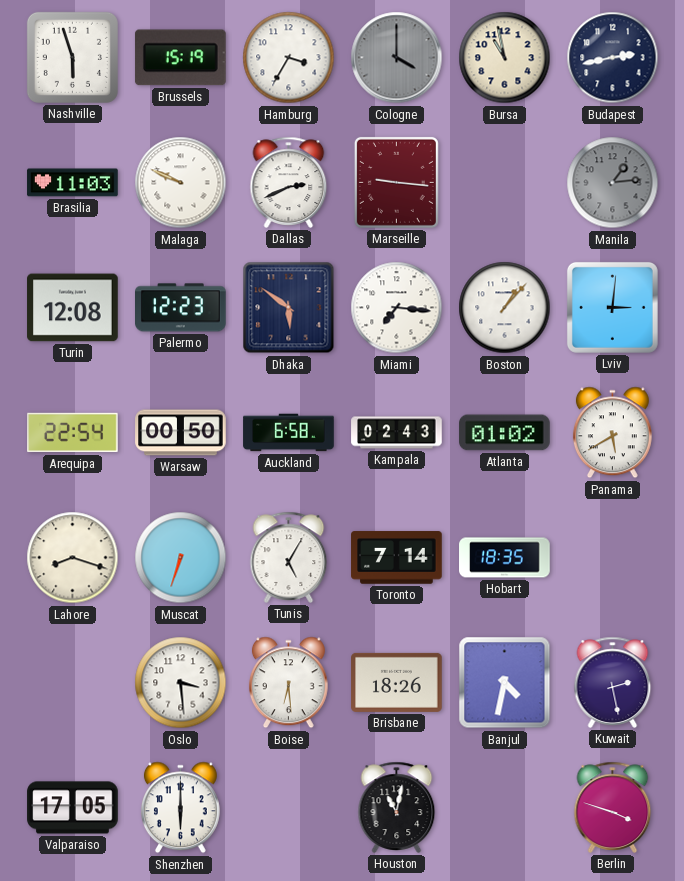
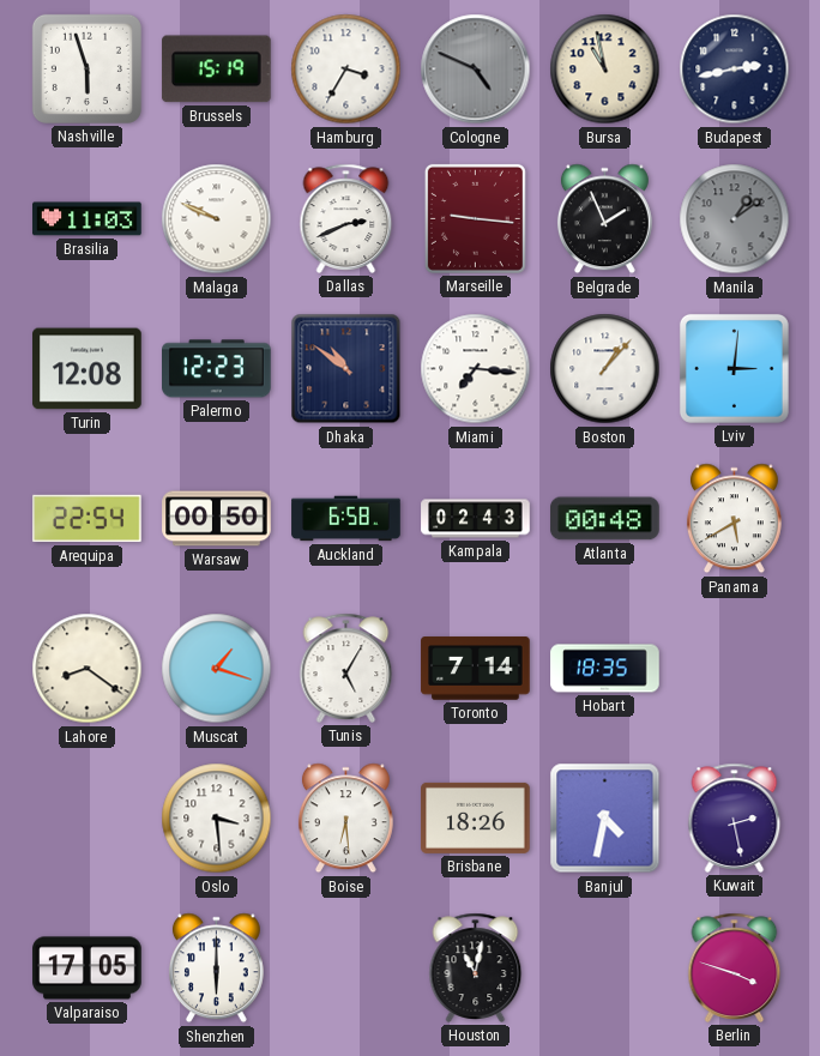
Cologne: 4:00 -> 4:49
Belgrade: none -> 1:56
Manila: 1:14 -> 1:09
Dhaka: 5:51 -> 10:51
Atlanta: 01:02 -> 00:48
Lahore: 8:18 -> 8:21
Muscat: 6:33 -> 1:18
